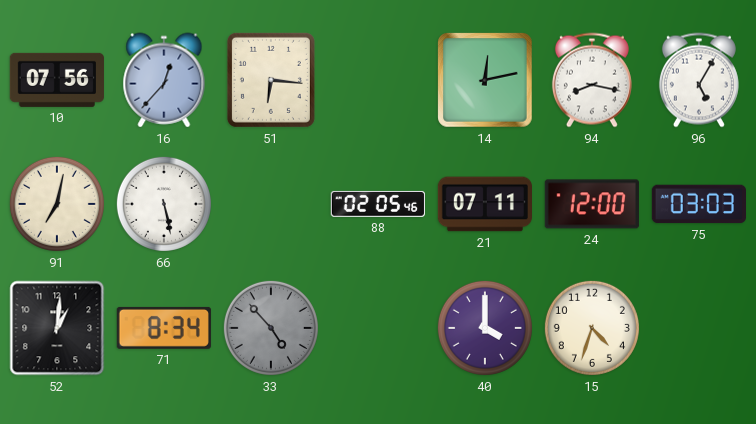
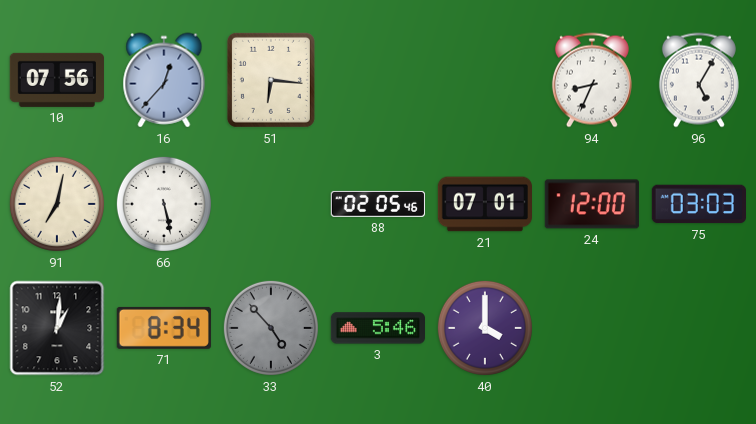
14: 12:13 -> none
94: 8:17 -> 8:34
21: 07:11 -> 07:01
3: none -> 5:46
15: 4:33 -> none
